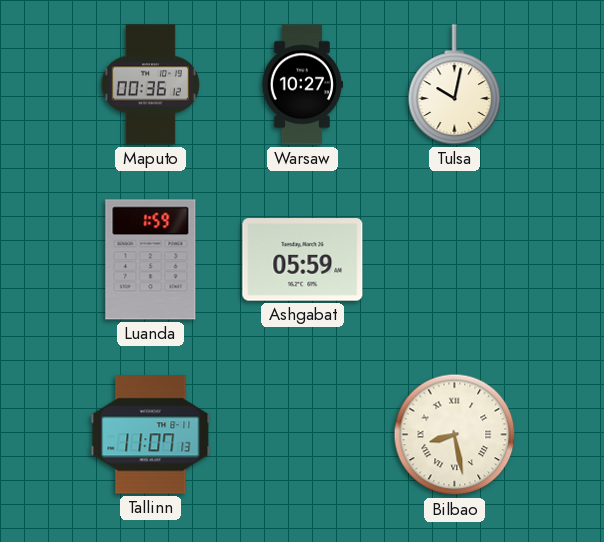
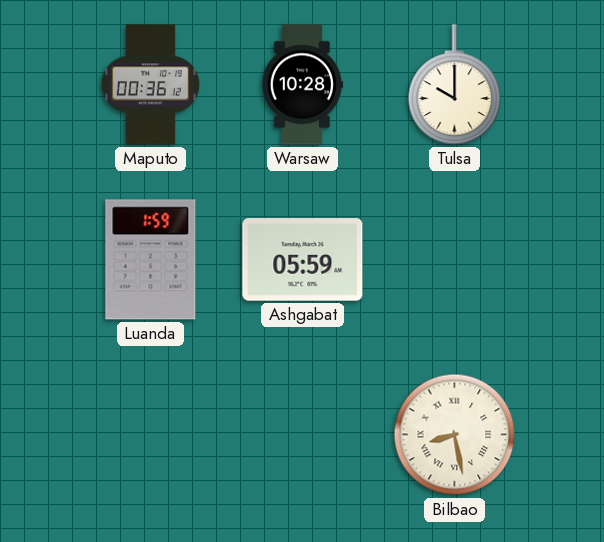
Warsaw: 10:27 -> 10:28
Tulsa: 10:02 -> 10:00
Tallinn: 11:07 -> none
